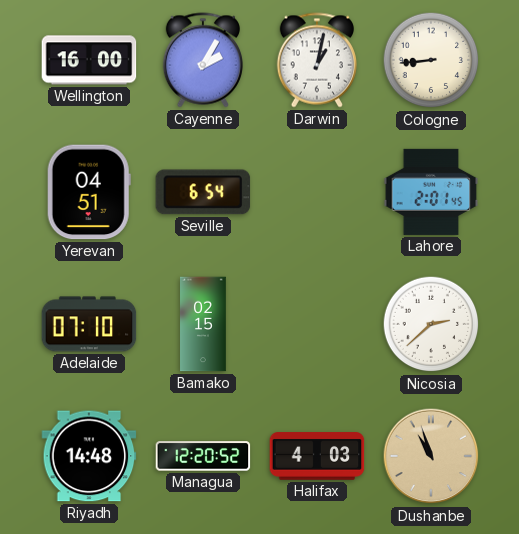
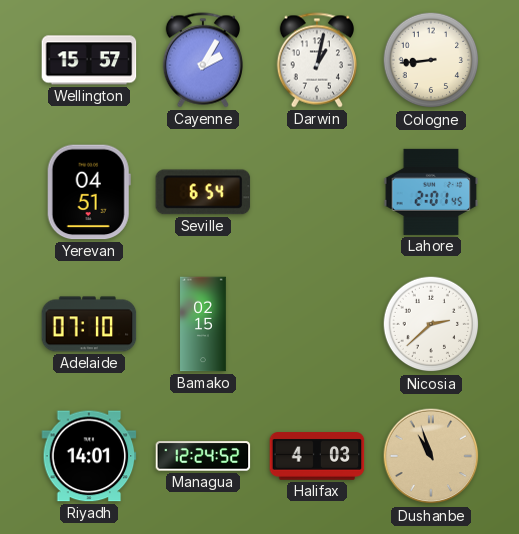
Wellington: 16:00 -> 15:57
Riyadh: 14:48 -> 14:01
Managua: 12:20 -> 12:24
